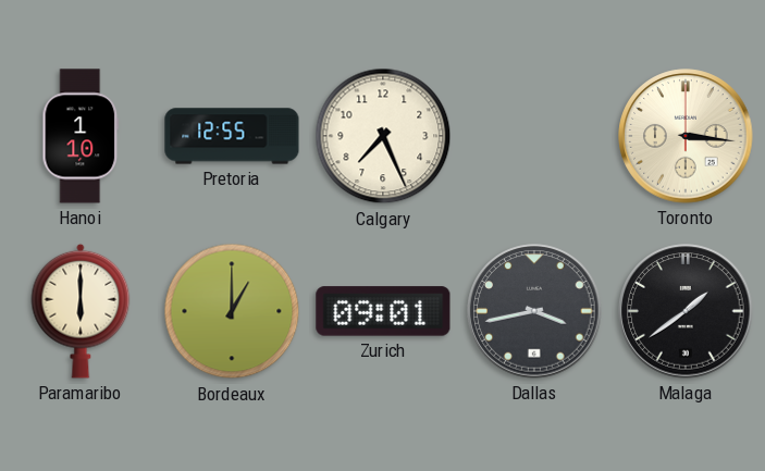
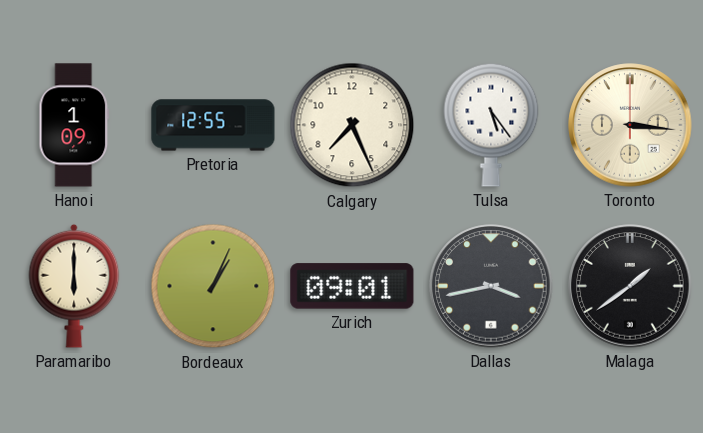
Hanoi: 1:10 -> 1:09
Tulsa: none -> 5:24
Bordeaux: 1:00 -> 1:04
